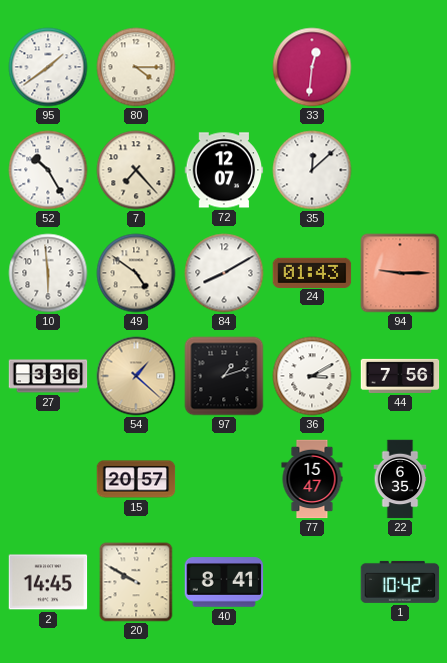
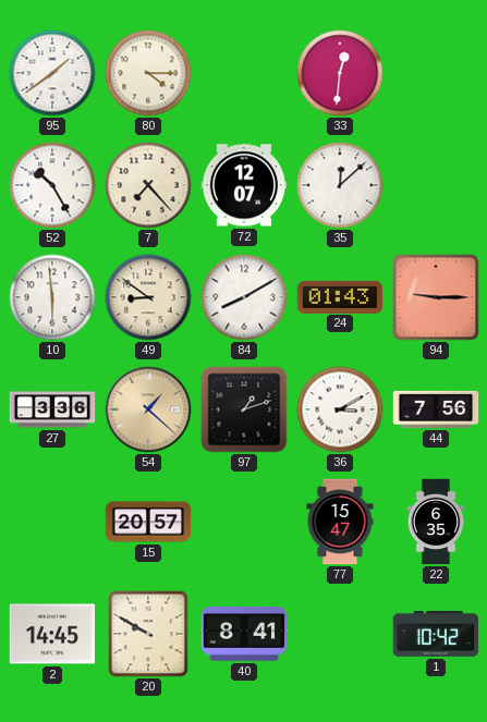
49: 4:51 -> 8:51
